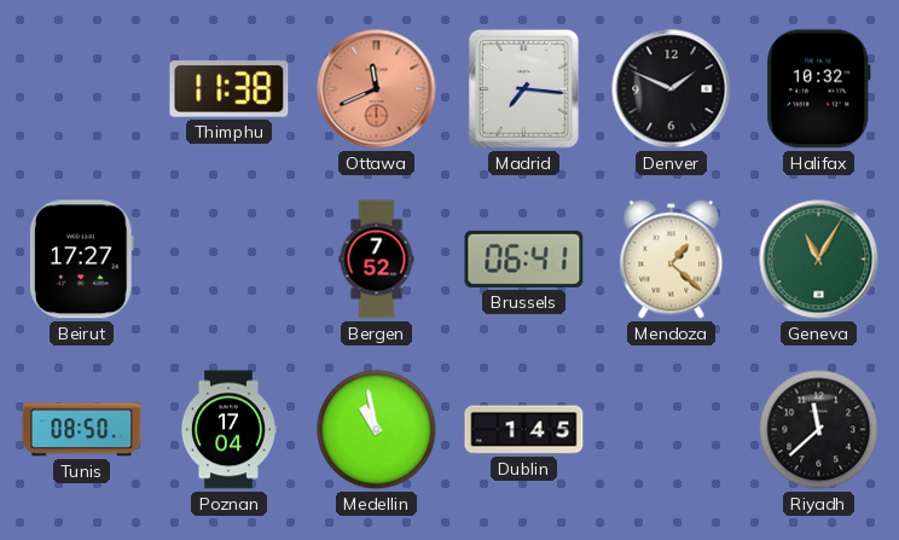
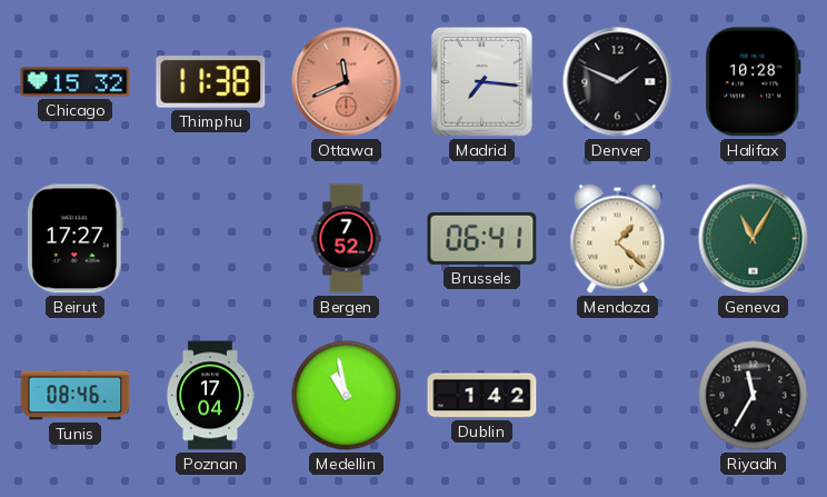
Chicago: none -> 15:32
Halifax: 10:32 -> 10:28
Tunis: 08:50 -> 08:46
Dublin: 1:45 -> 1:42
Riyadh: 11:38 -> 11:35
